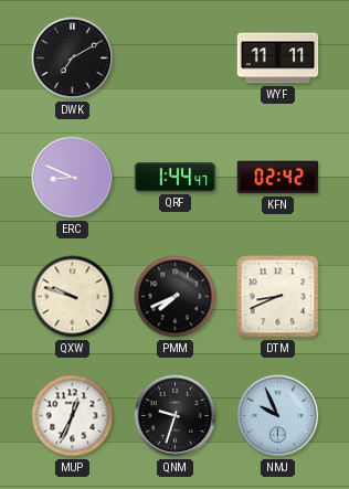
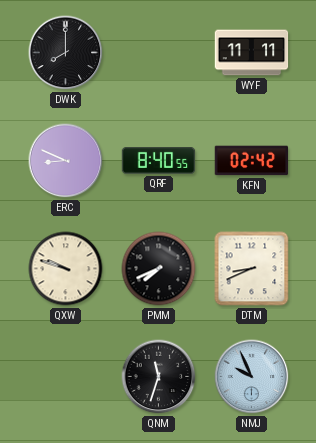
DWK: 7:10 -> 8:00
QRF: 1:44 -> 8:40
MUP: 12:34 -> none
QNM: 9:33 -> 11:33
